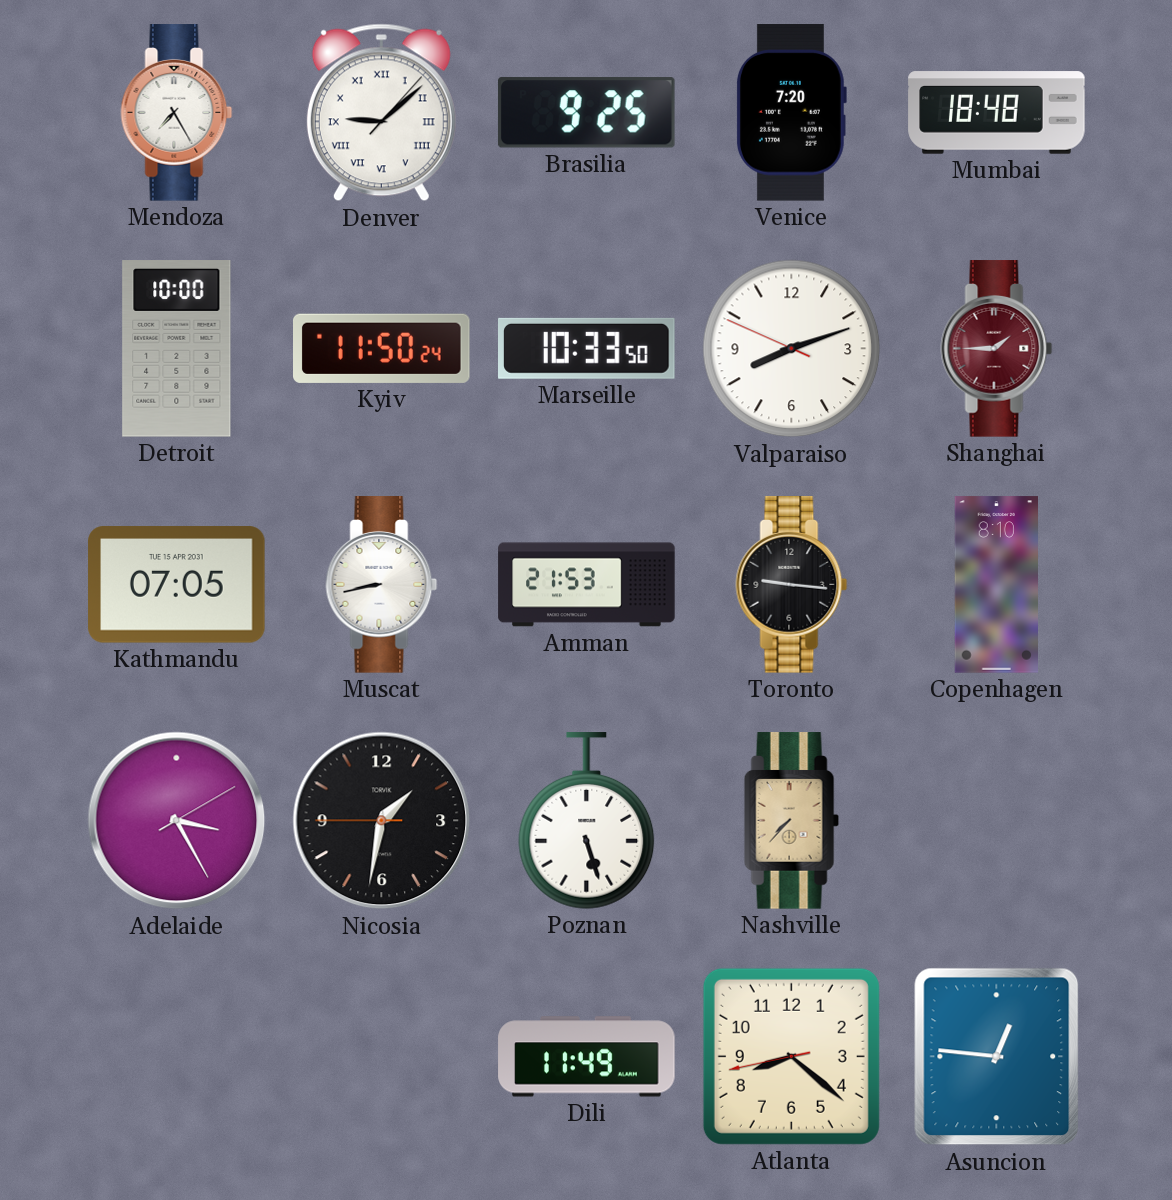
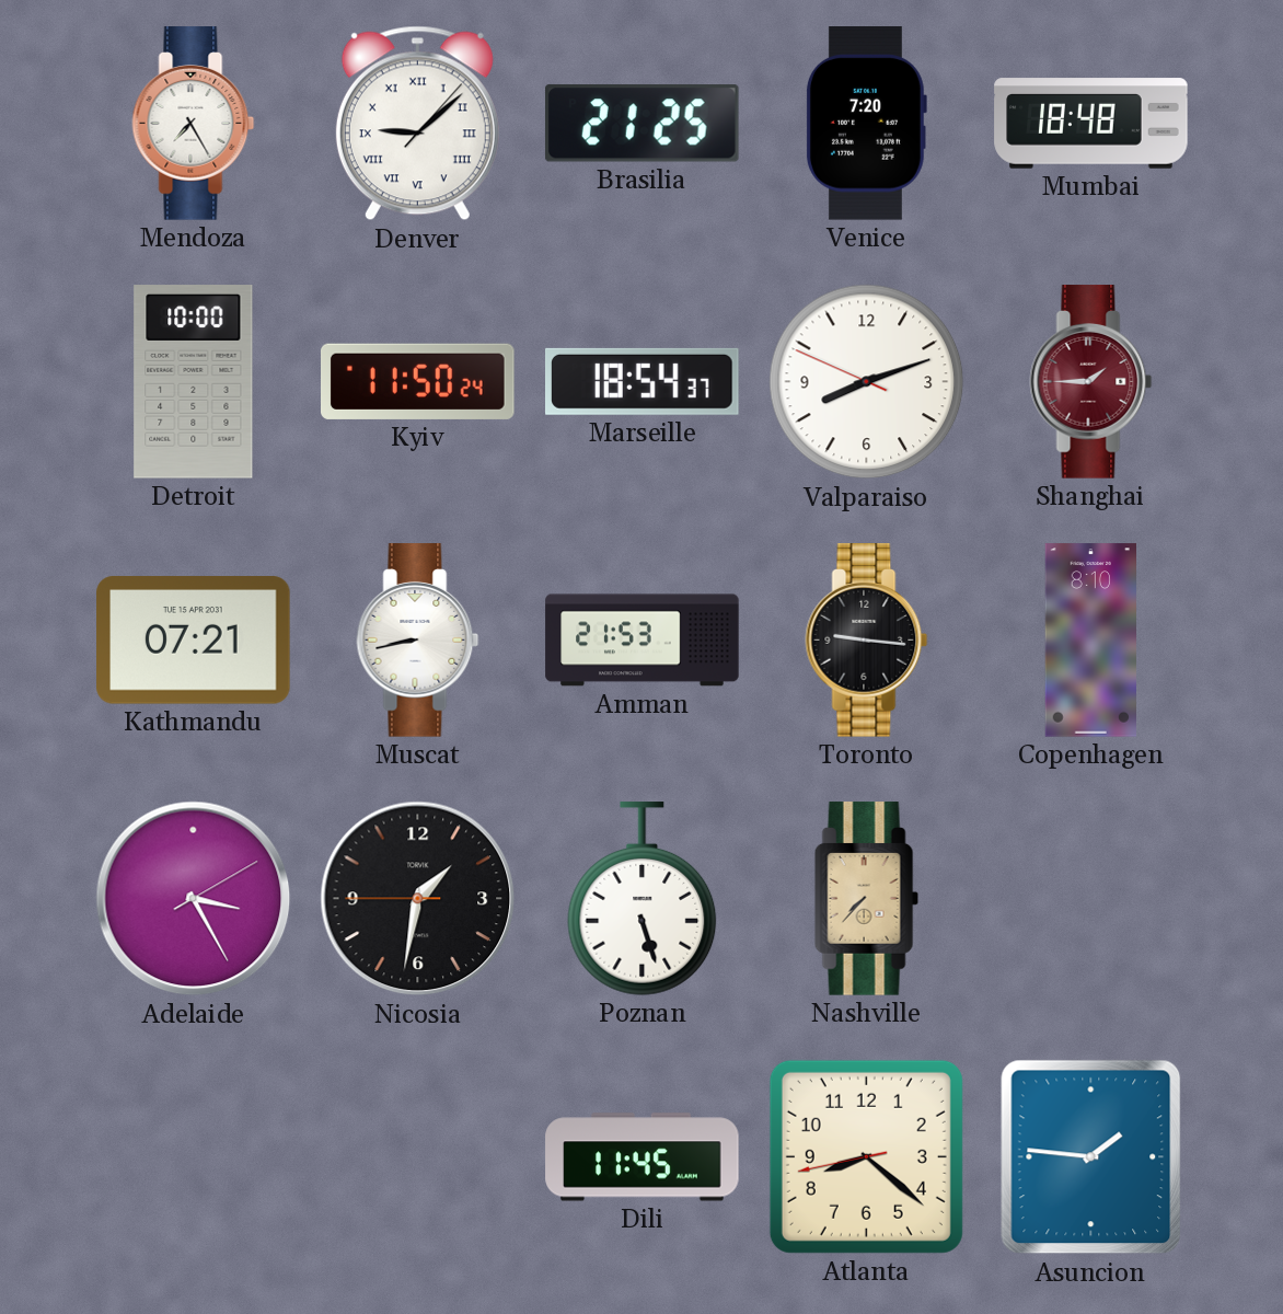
Brasilia: 9:25 -> 21:25
Marseille: 10:33 -> 18:54
Kathmandu: 07:05 -> 07:21
Dili: 11:49 -> 11:45
Asuncion: 12:46 -> 1:46
